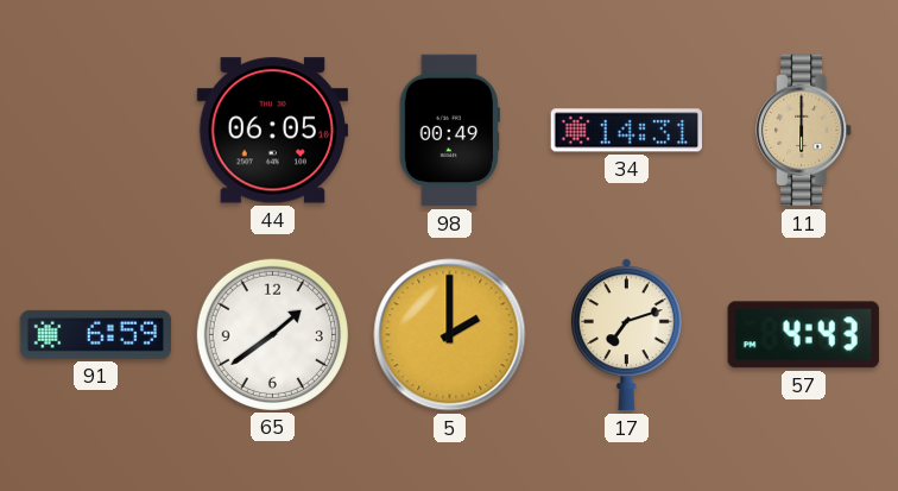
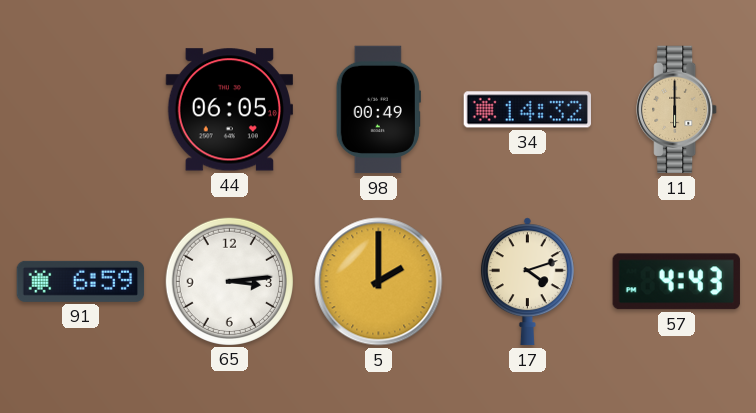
34: 14:31 -> 14:32
65: 1:39 -> 3:14
17: 7:12 -> 4:12
